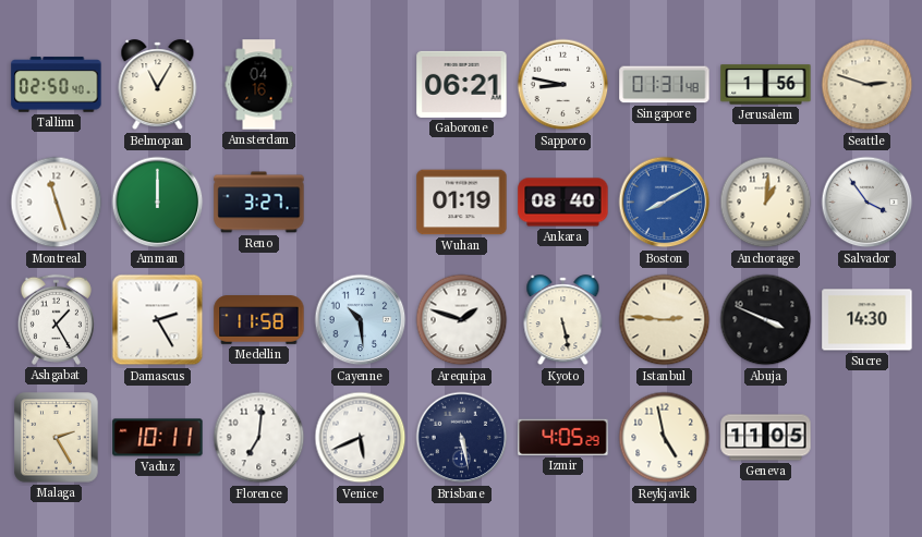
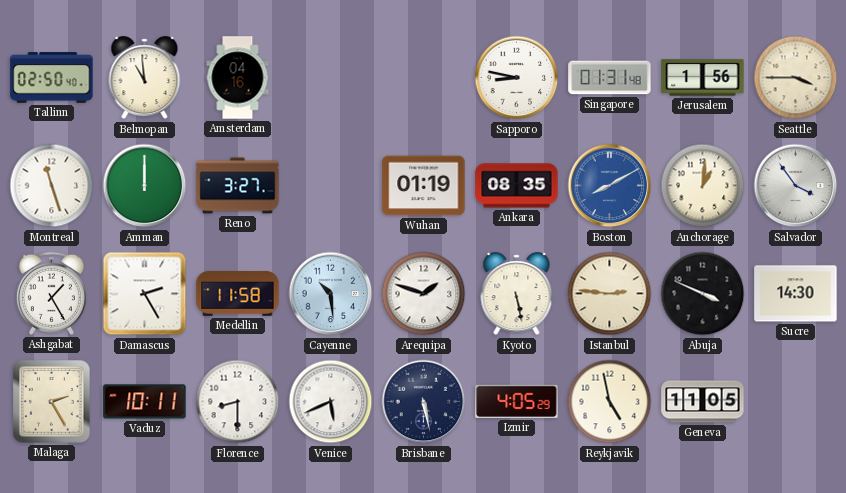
Belmopan: 11:05 -> 10:59
Gaborone: 06:21 -> none
Seattle: 2:48 -> 3:45
Ankara: 08:40 -> 08:35
Florence: 7:01 -> 8:30
